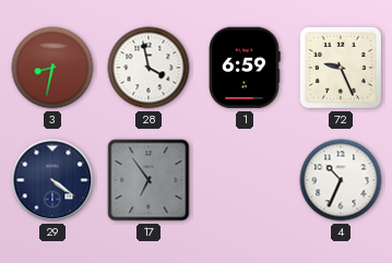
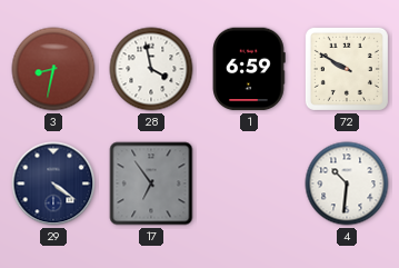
72: 9:26 -> 9:50
4: 10:34 -> 10:31
